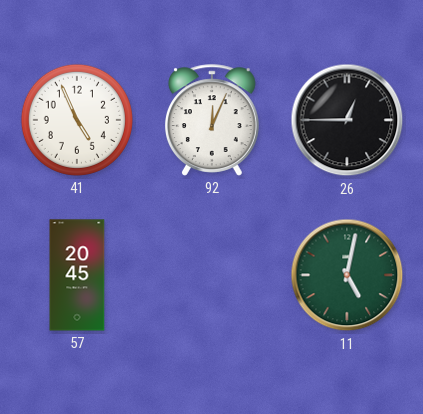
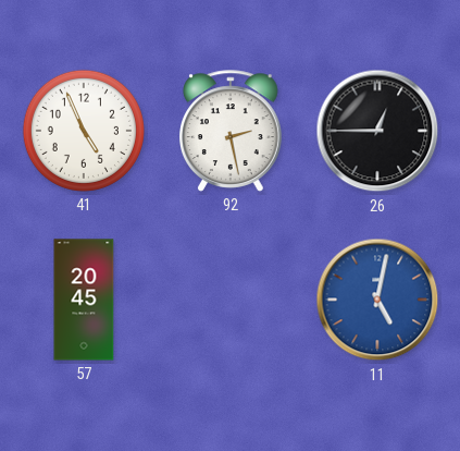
92: 12:04 -> 2:28
11 dial: green -> blue
